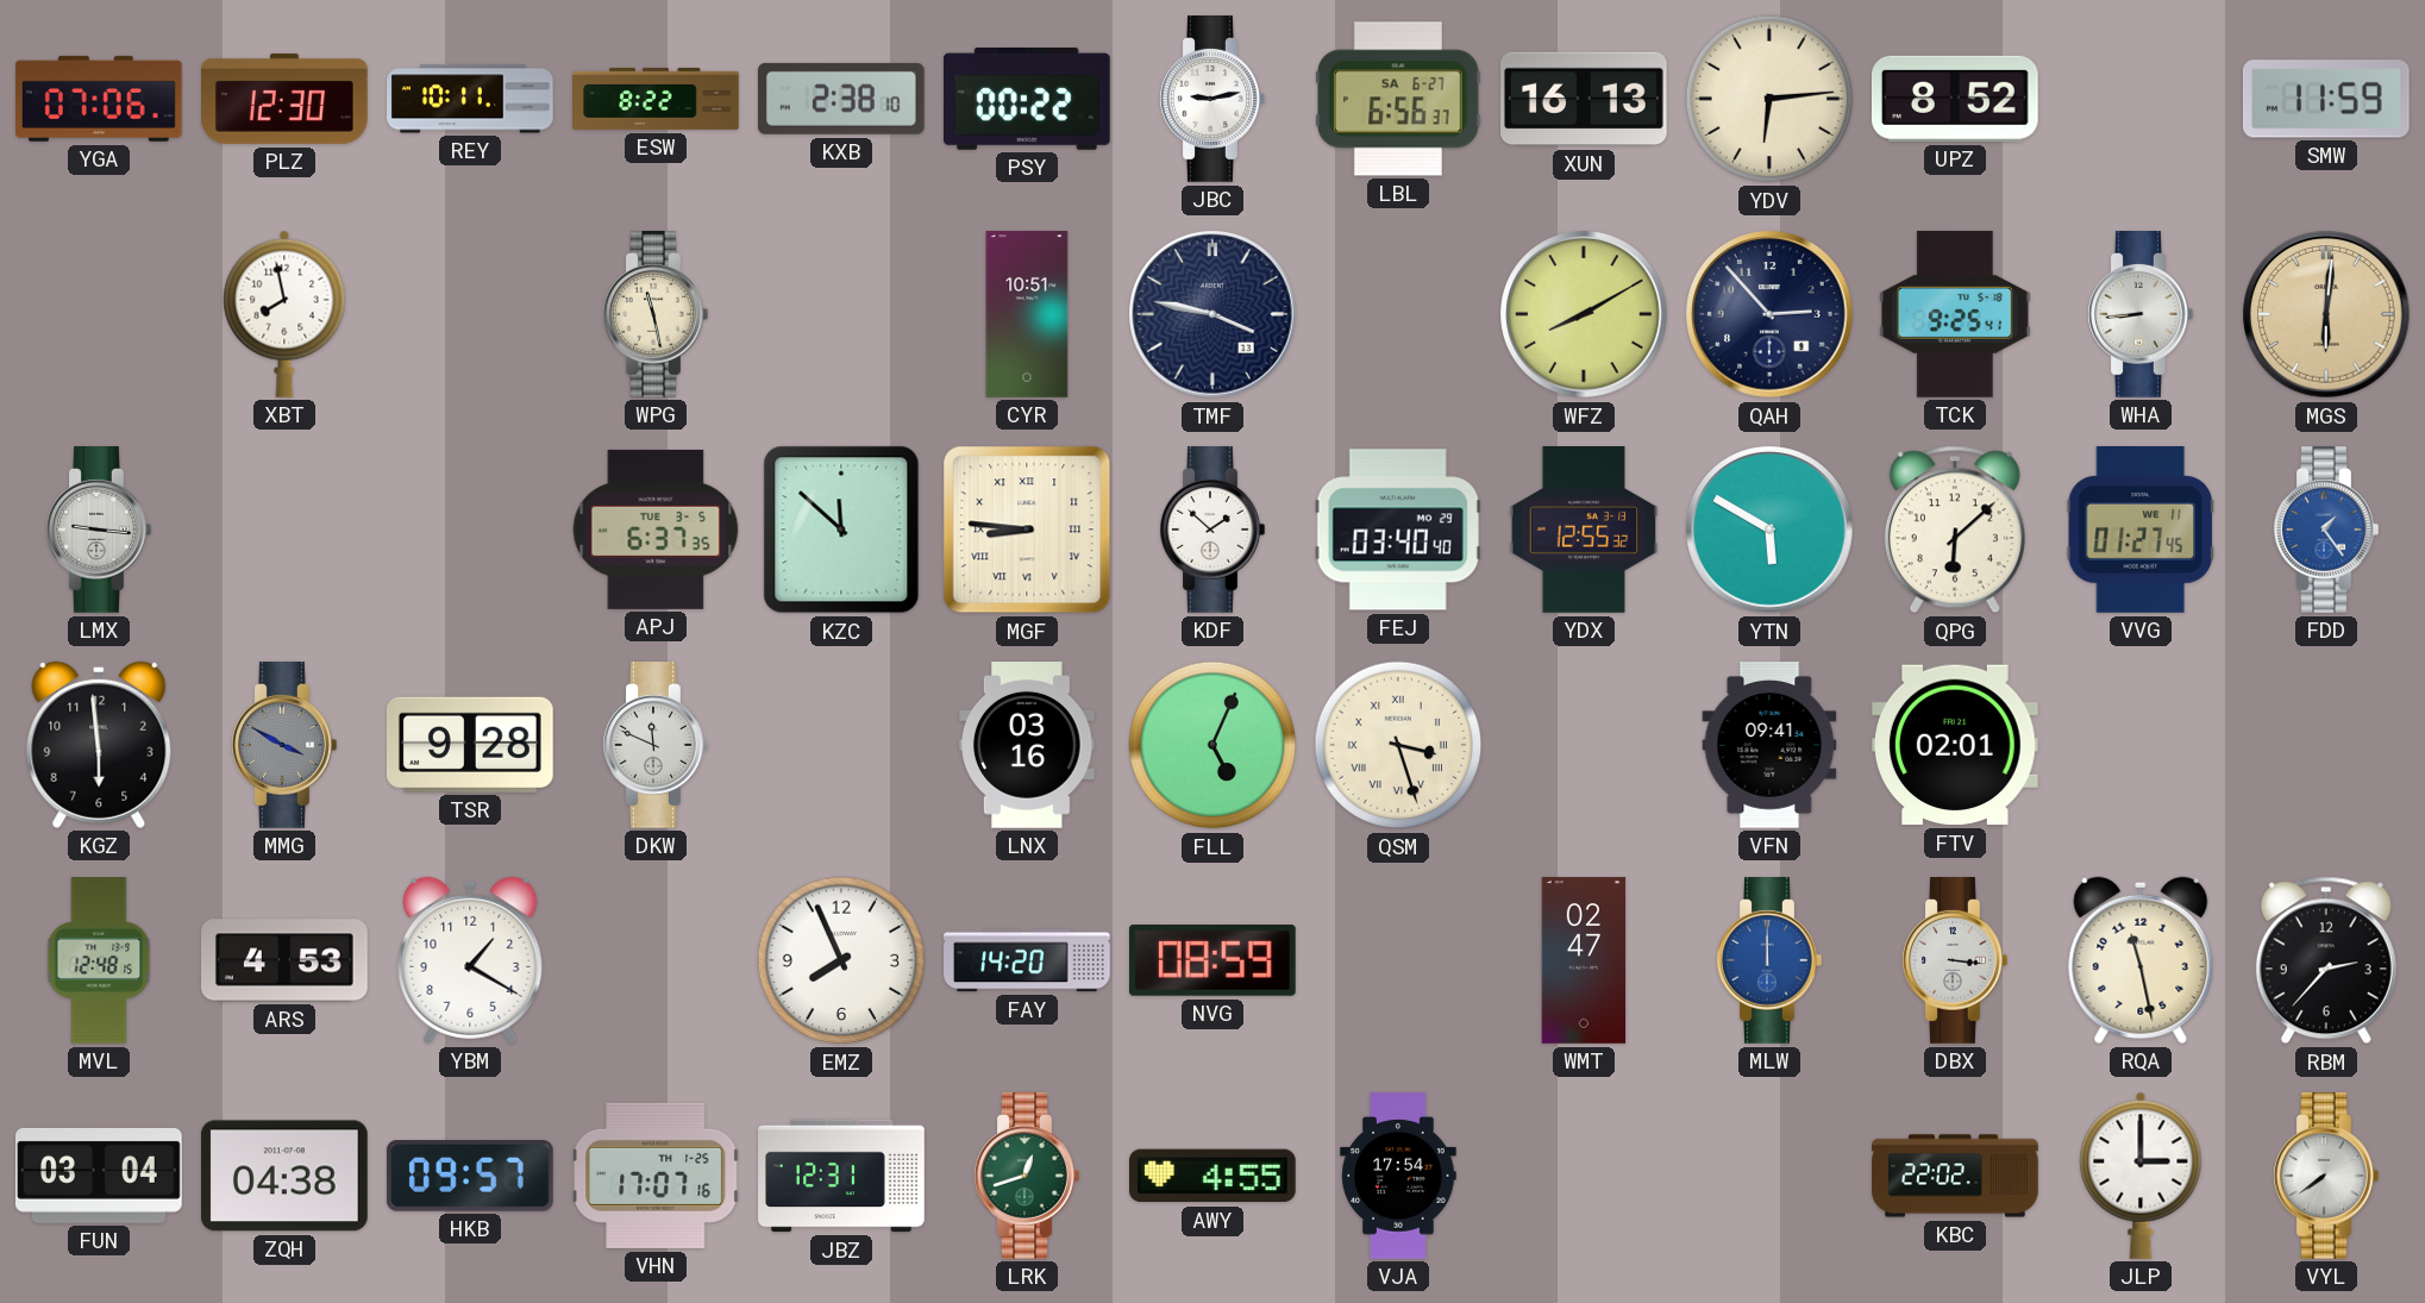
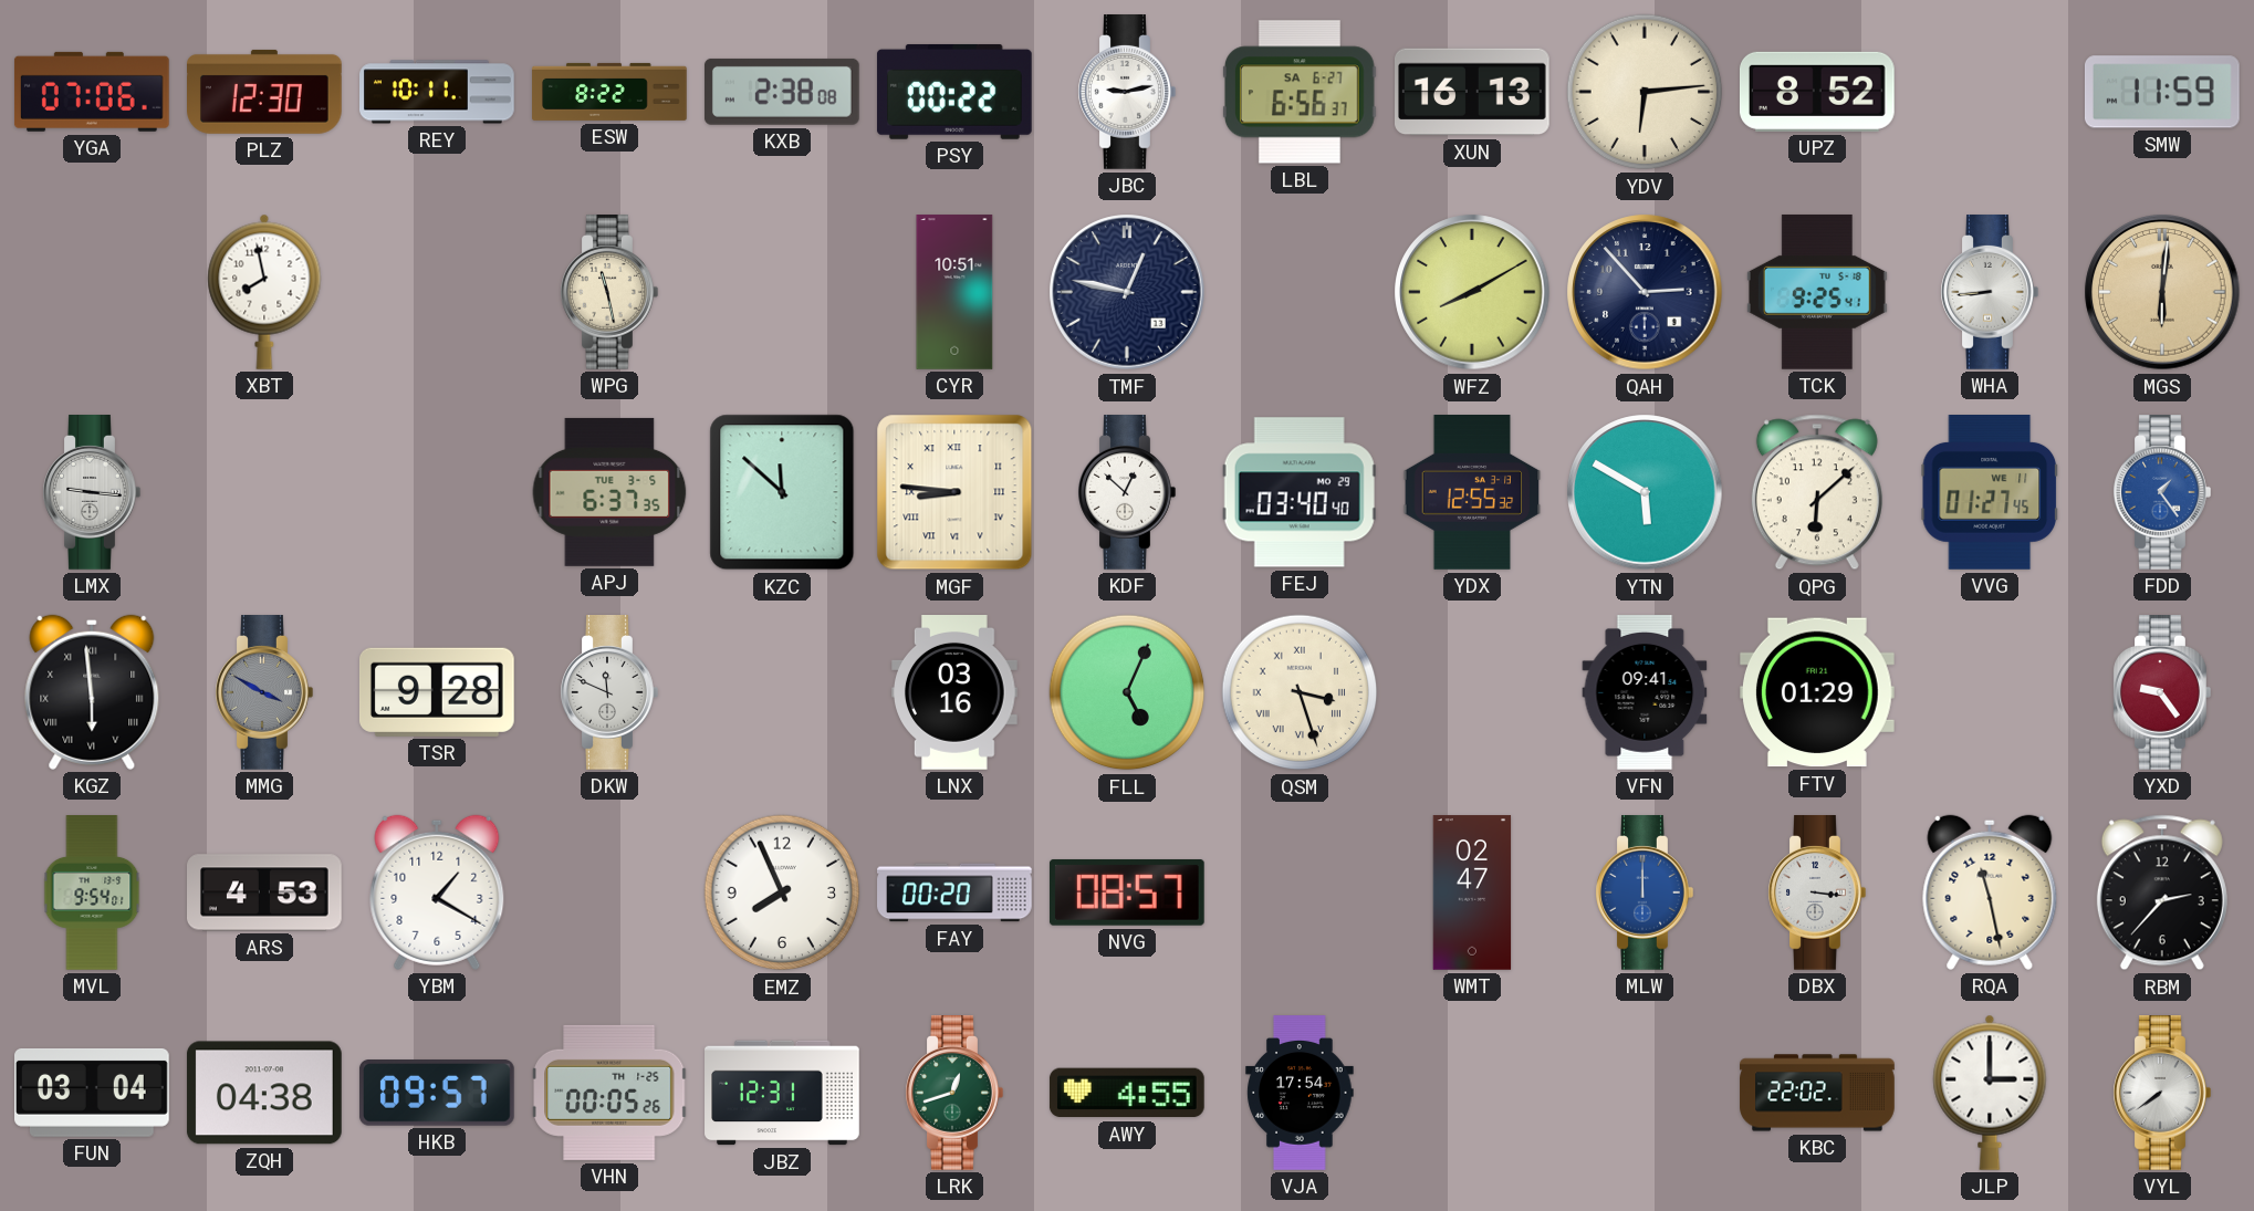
KXB: 2:38:10 -> 2:38:08
TMF: 3:47 -> 12:47
KDF: 1:52 -> 12:52
KGZ numerals: Arabic -> Roman
FTV: 02:01 -> 01:29
YXD: none -> 9:24
MVL: 12:48 -> 9:54
FAY: 14:20 -> 00:20
NVG: 08:59 -> 08:57
VHN: 17:07 -> 00:05
